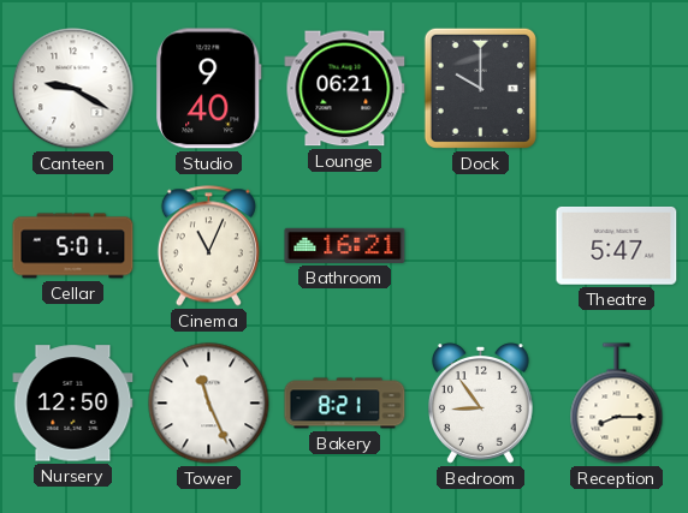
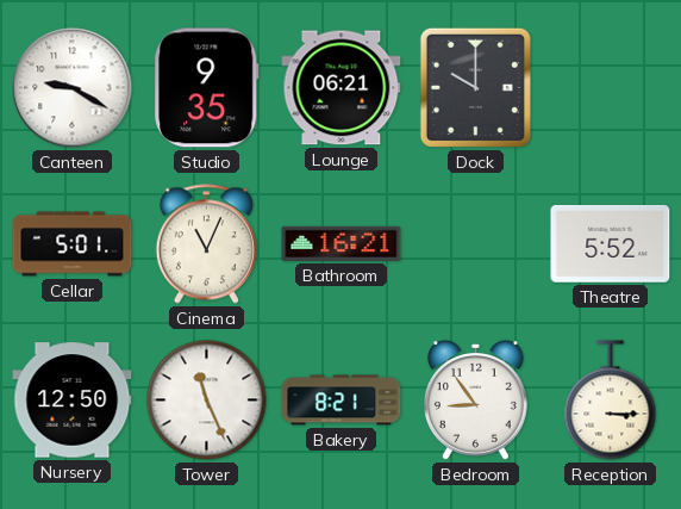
Studio: 9:40 -> 9:35
Theatre: 5:47 -> 5:52
Reception: 8:15 -> 3:15
